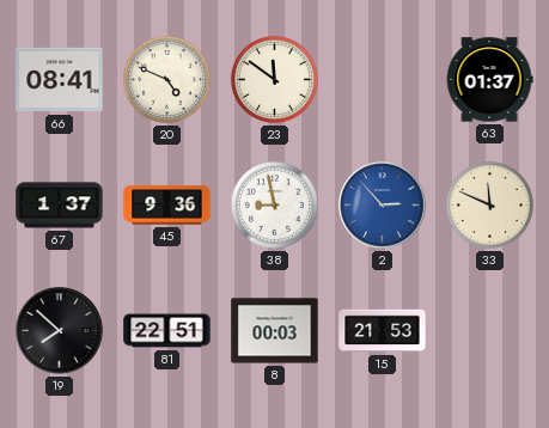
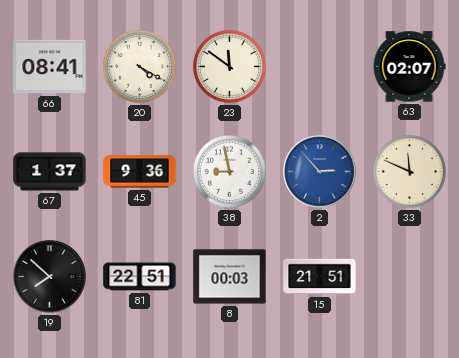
20: 4:49 -> 4:20
63: 01:37 -> 02:07
15: 21:53 -> 21:51
